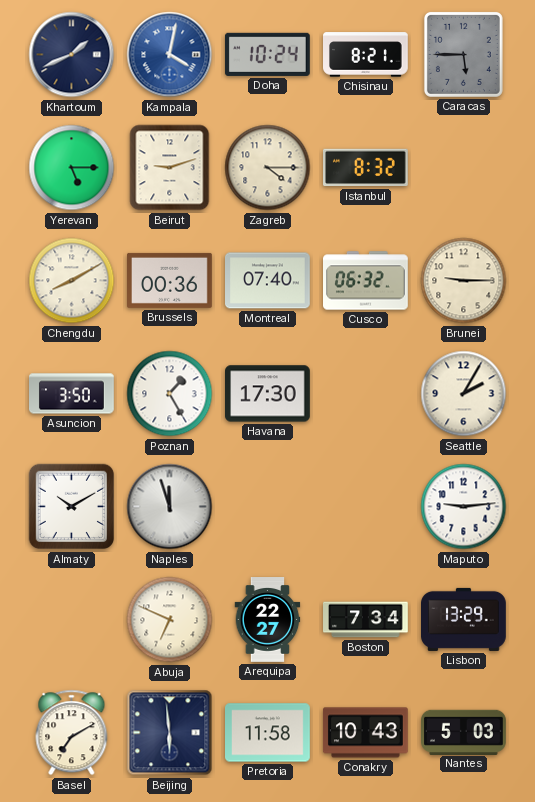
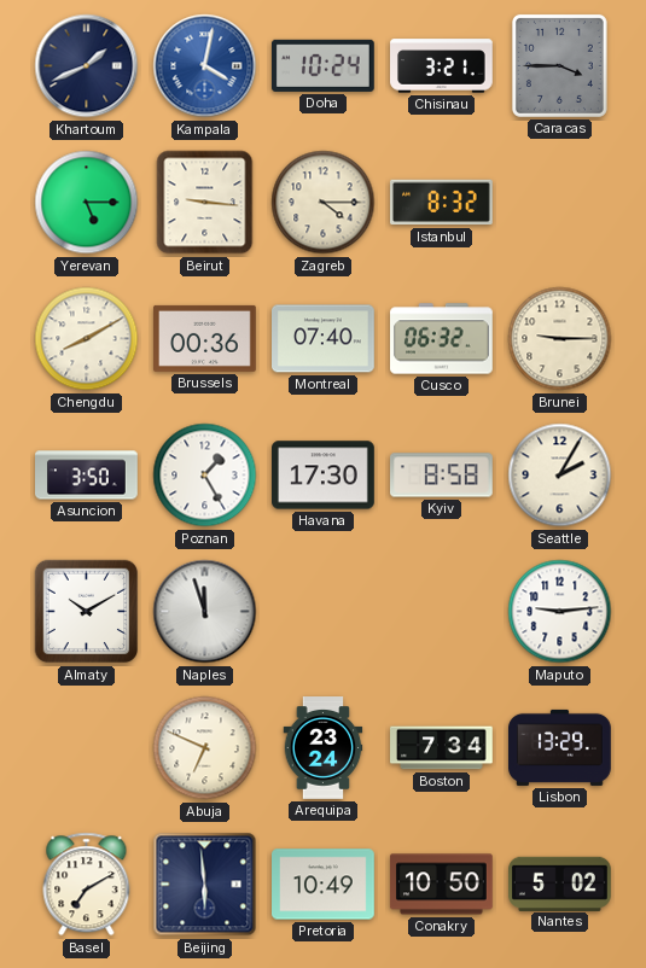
Chisinau: 8:21 -> 3:21
Caracas: 5:45 -> 3:45
Beirut: 9:12 -> 9:16
Kyiv: none -> 8:58
Arequipa: 22:27 -> 23:24
Pretoria: 11:58 -> 10:49
Conakry: 10:43 -> 10:50
Nantes: 5:03 -> 5:02
